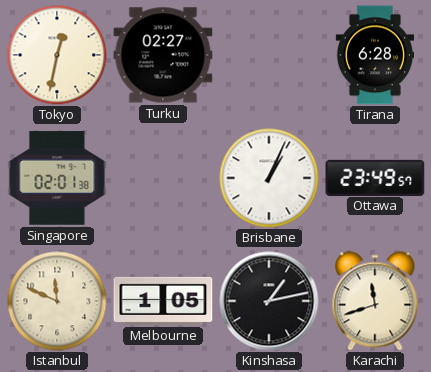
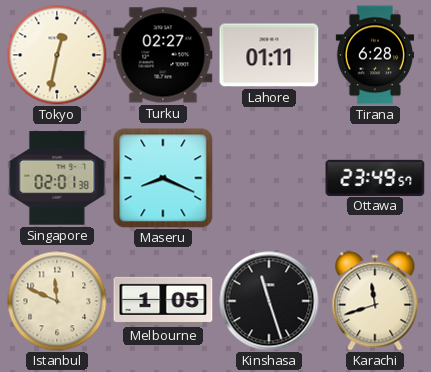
Lahore: none -> 01:11
Maseru: none -> 8:19
Brisbane: 1:04 -> none
Kinshasa: 1:13 -> 11:27
